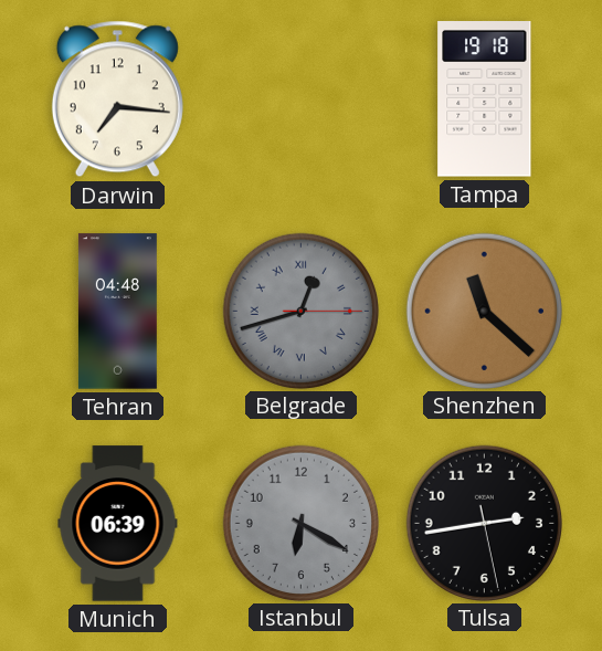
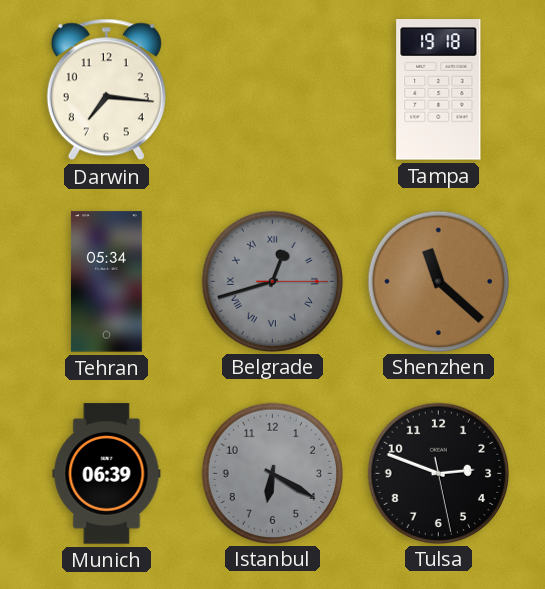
Tehran: 04:48 -> 05:34
Tulsa: 2:43 -> 2:48
